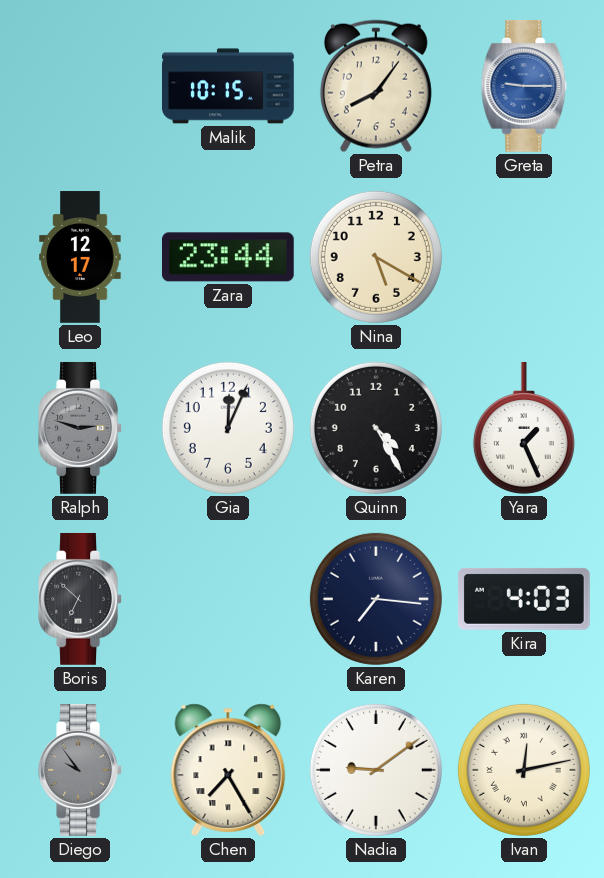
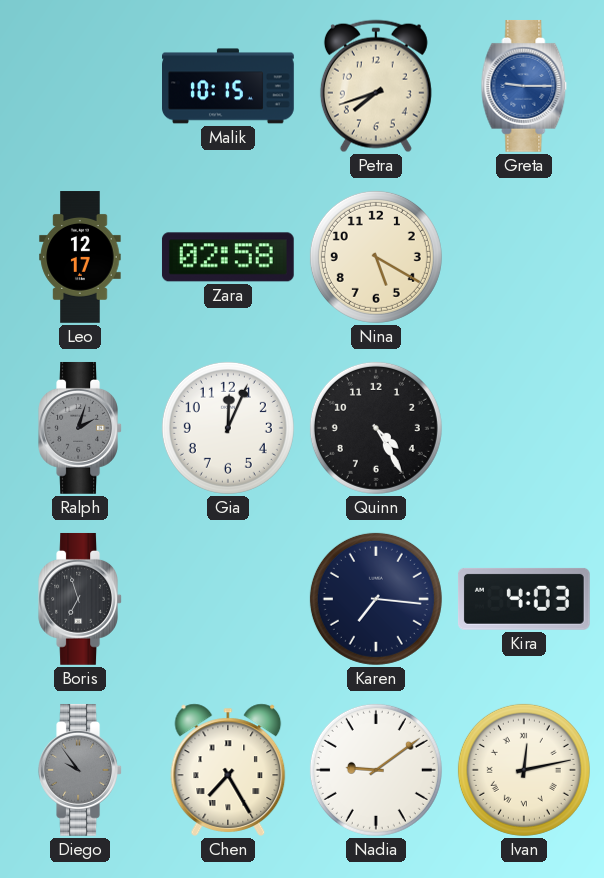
Petra: 8:06 -> 7:42
Zara: 23:44 -> 02:58
Ralph: 2:48 -> 2:03
Yara: 1:26 -> none
Boris: 6:52 -> 6:57
